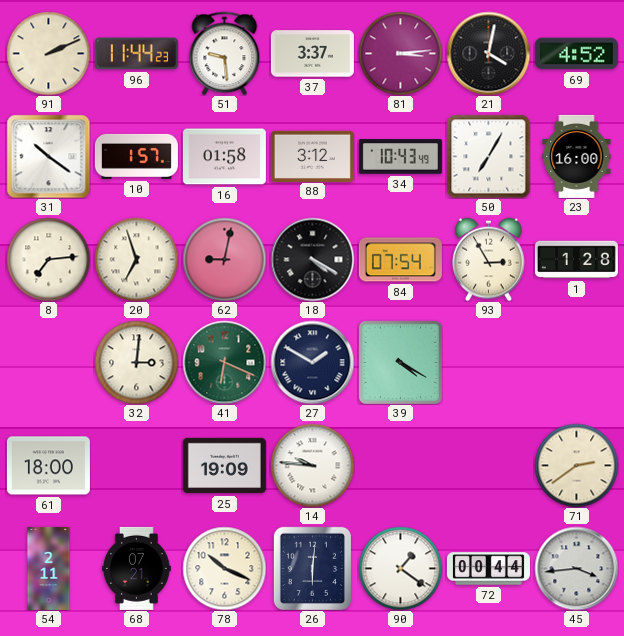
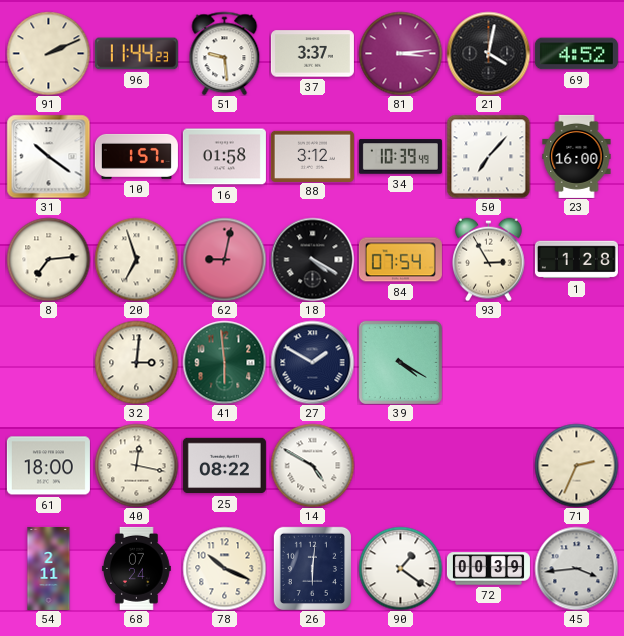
34: 10:43 -> 10:39
50: 7:05 -> 7:07
41: 6:19 -> 5:59
40: none -> 12:17
25: 19:09 -> 08:22
14: 9:46 -> 4:50
71: 2:39 -> 2:34
68: 07:21 -> 07:24
72: 00:44 -> 00:39
